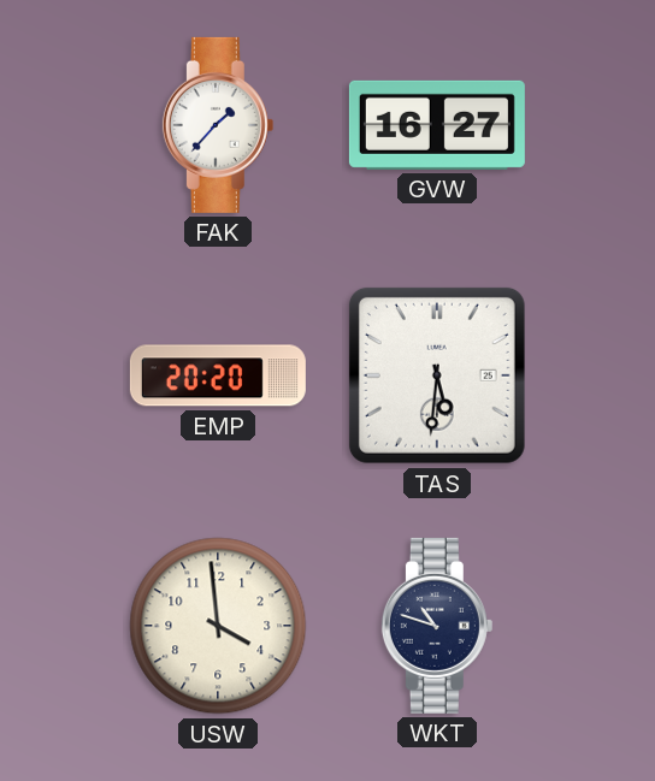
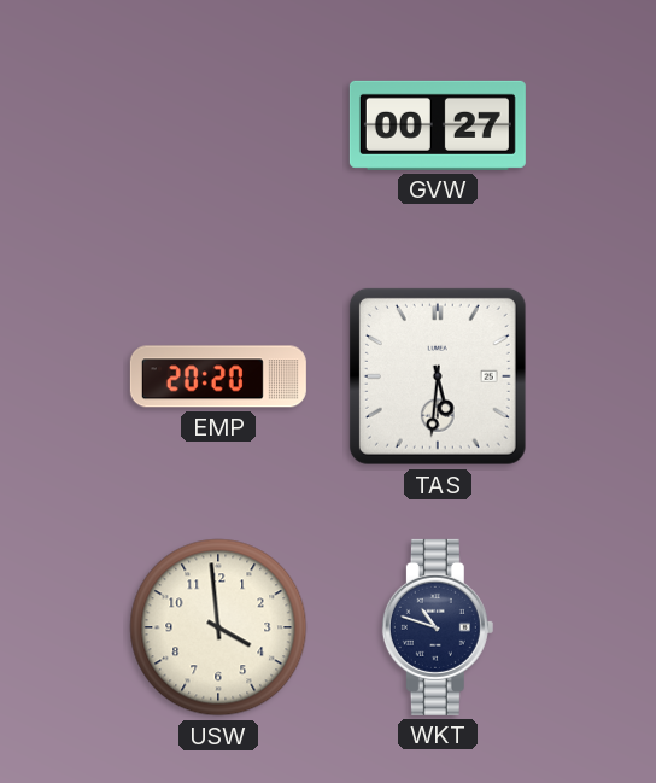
FAK: 1:37 -> none
GVW: 16:27 -> 00:27
